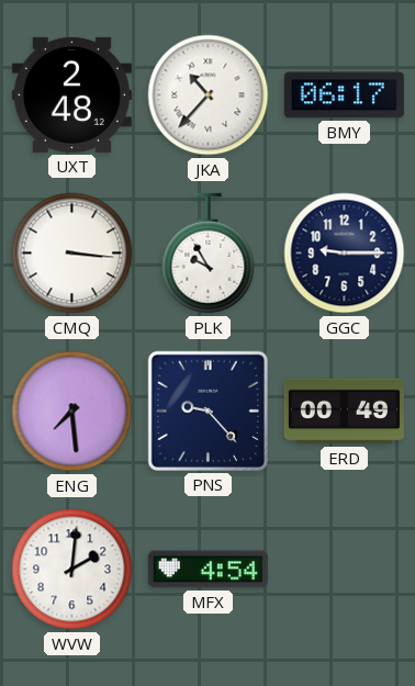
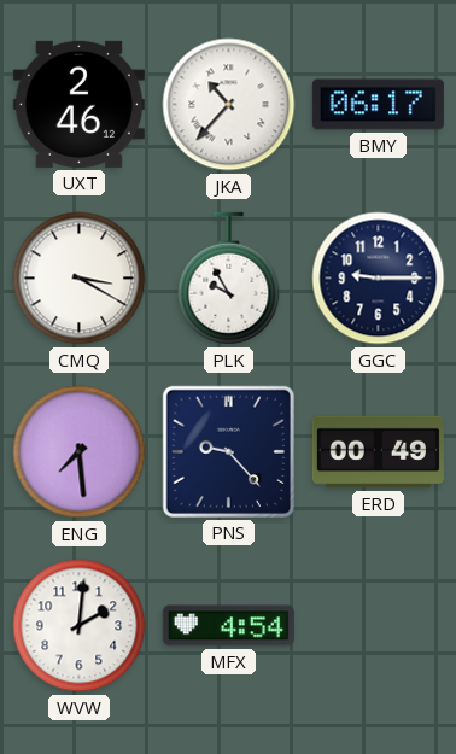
UXT: 2:48 -> 2:46
CMQ: 3:16 -> 3:20
